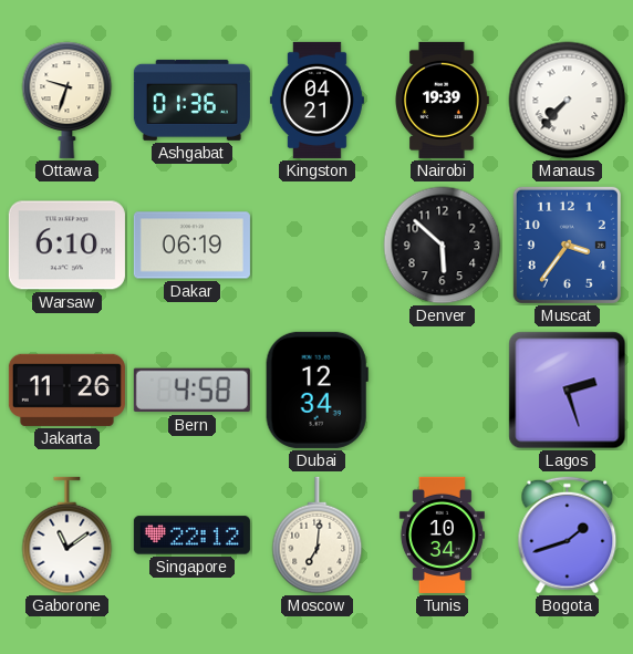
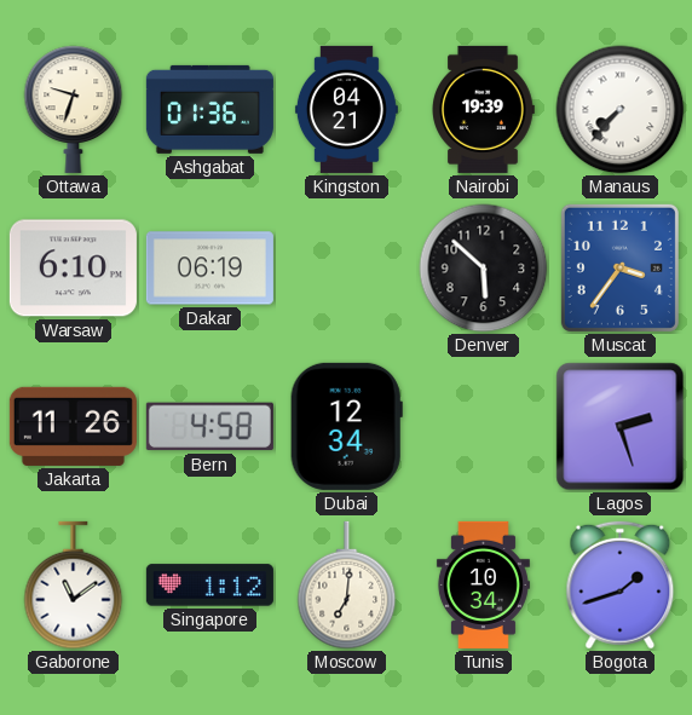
Singapore: 22:12 -> 1:12
